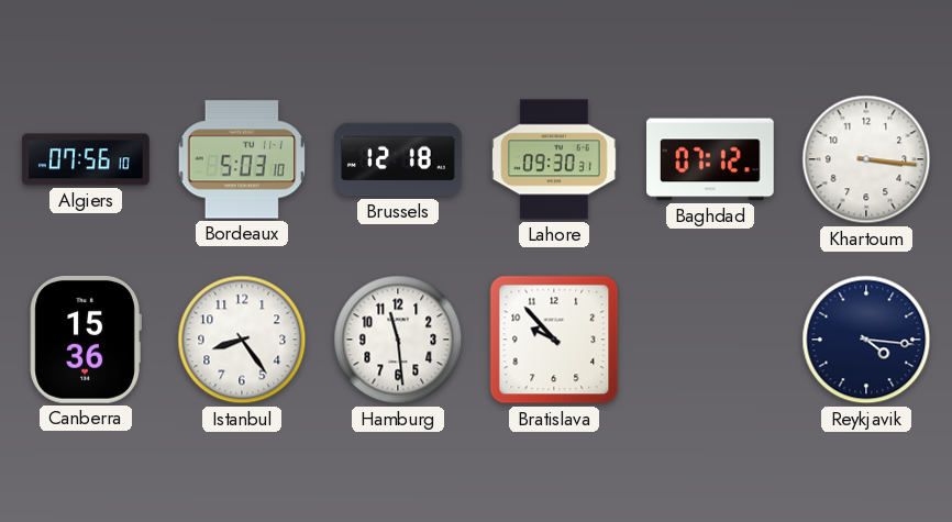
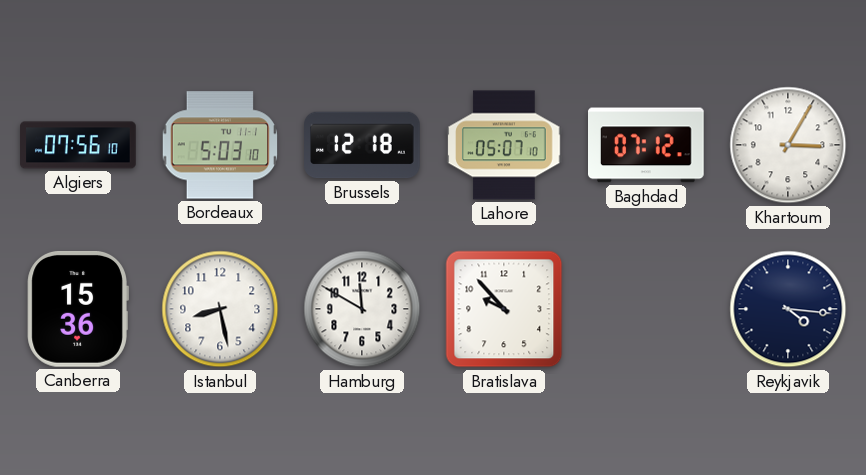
Lahore: 09:30 -> 05:07
Khartoum: 3:16 -> 3:05
Istanbul: 8:24 -> 8:28
Hamburg: 11:29 -> 11:50
